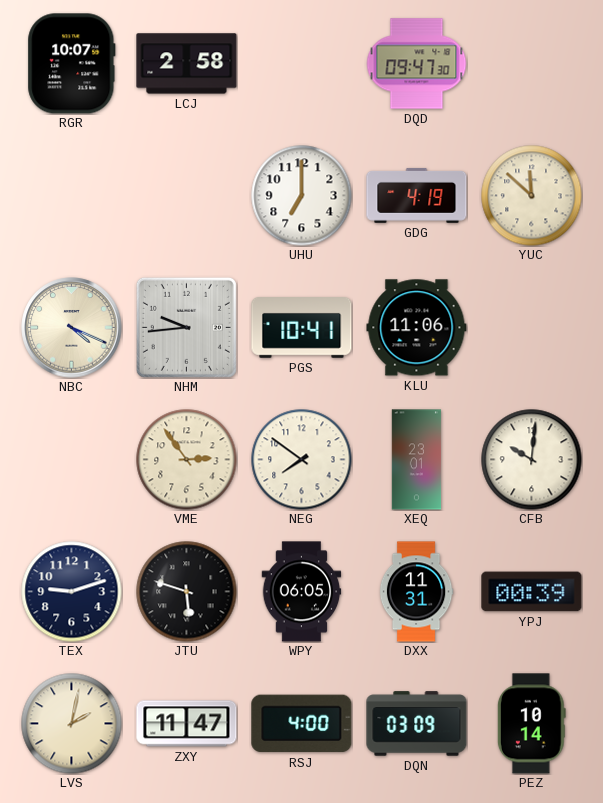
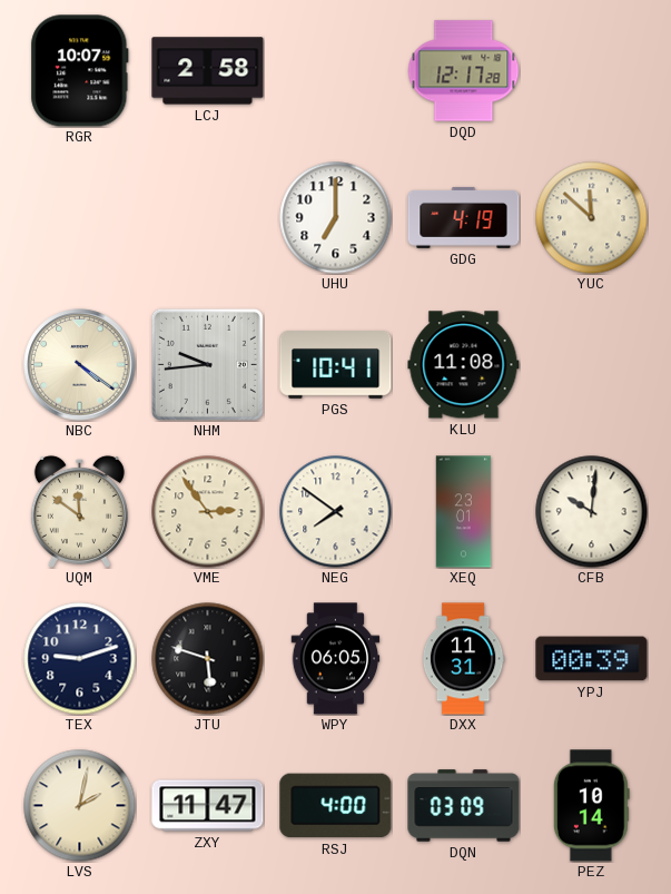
DQD: 09:47 -> 12:17
NBC: 4:19 -> 4:21
KLU: 11:06 -> 11:08
UQM: none -> 11:51
